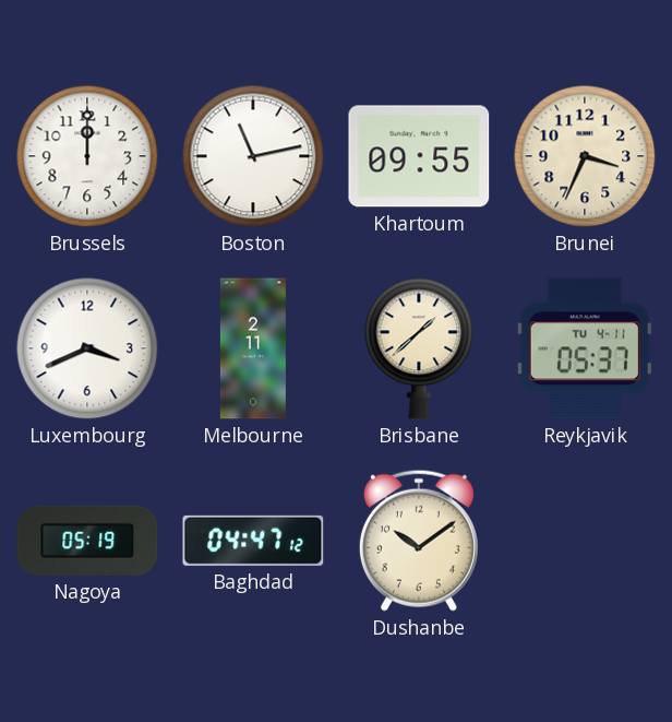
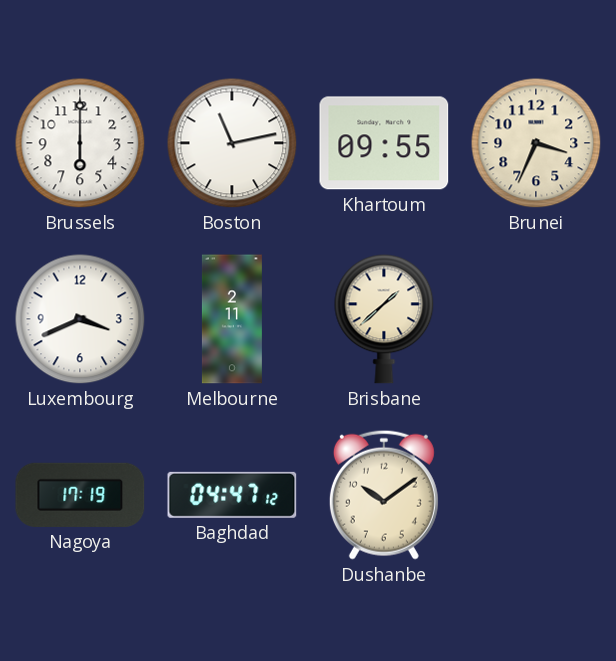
Brussels: 12:00 -> 6:00
Reykjavik: 05:37 -> none
Nagoya: 05:19 -> 17:19
